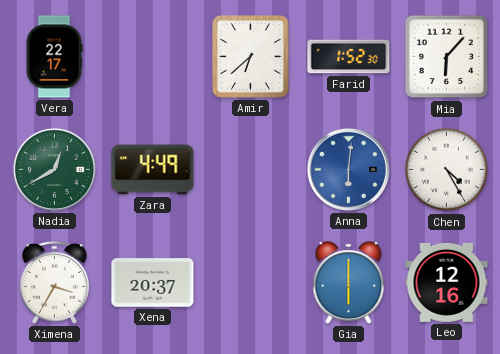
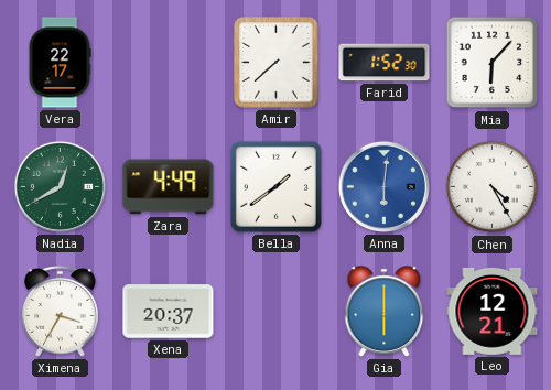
Amir: 6:38 -> 7:38
Bella: none -> 1:39
Leo: 12:16 -> 12:21
